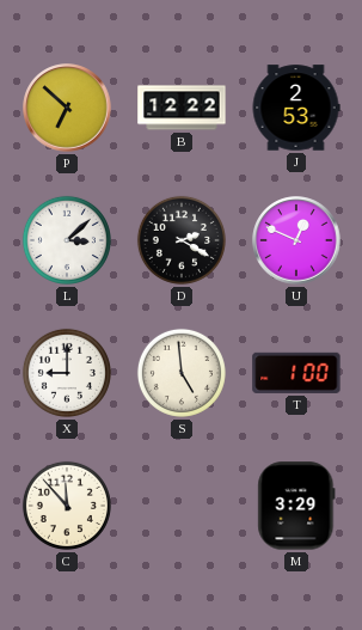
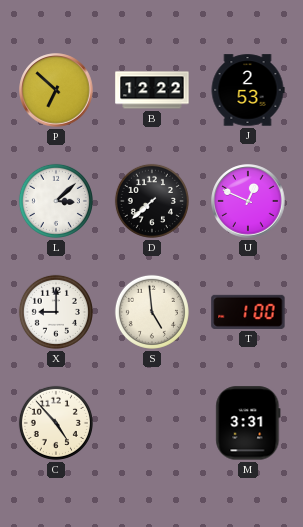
D: 2:20 -> 7:38
C: 11:53 -> 4:53
M: 3:29 -> 3:31
